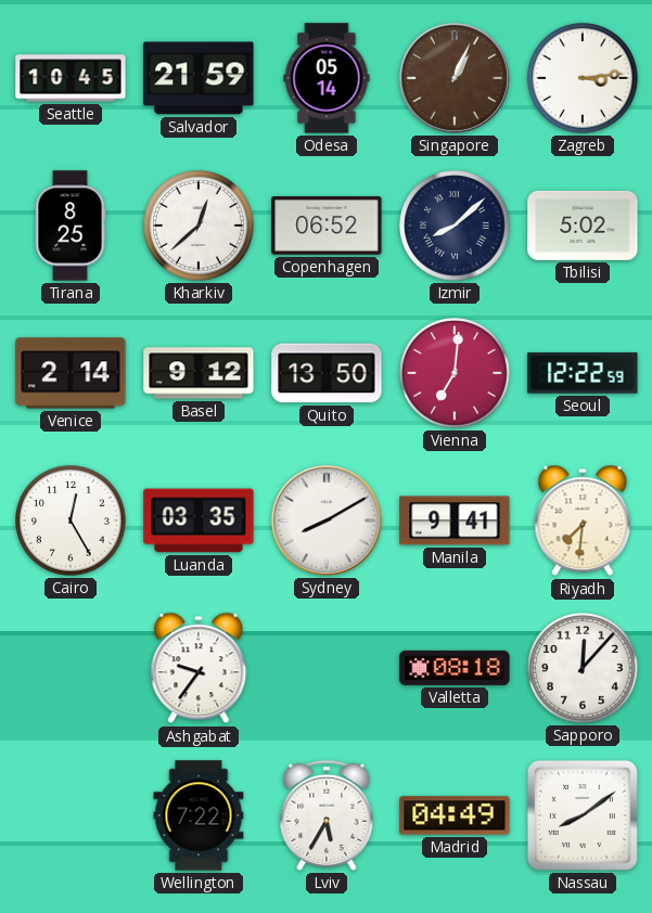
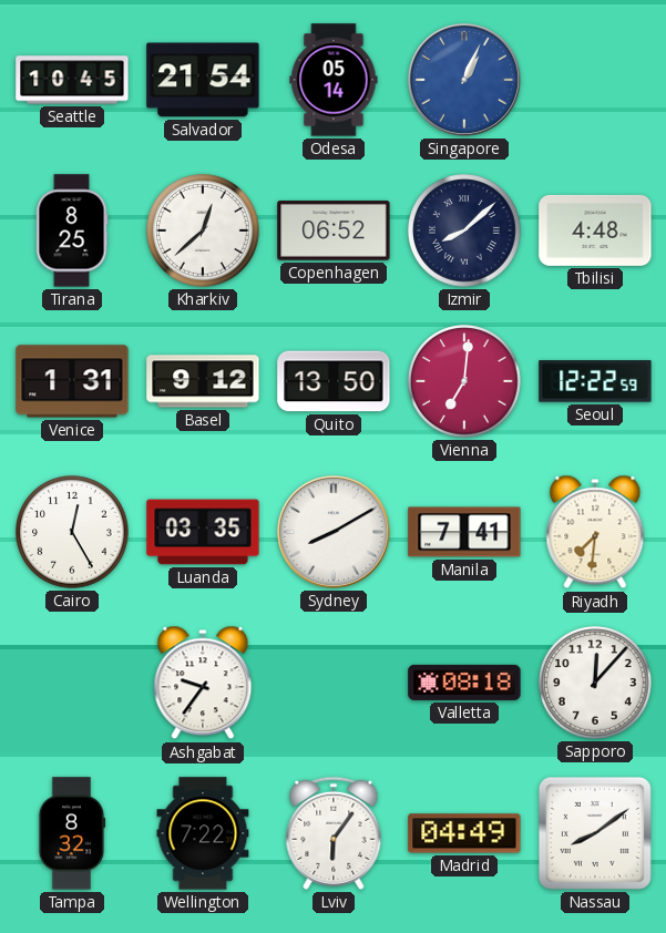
Salvador: 21:59 -> 21:54
Singapore dial: brown -> blue
Zagreb: 3:14 -> none
Tbilisi: 5:02 -> 4:48
Venice: 2:14 -> 1:31
Manila: 9:41 -> 7:41
Tampa: none -> 8:32
Lviv: 5:35 -> 6:06
